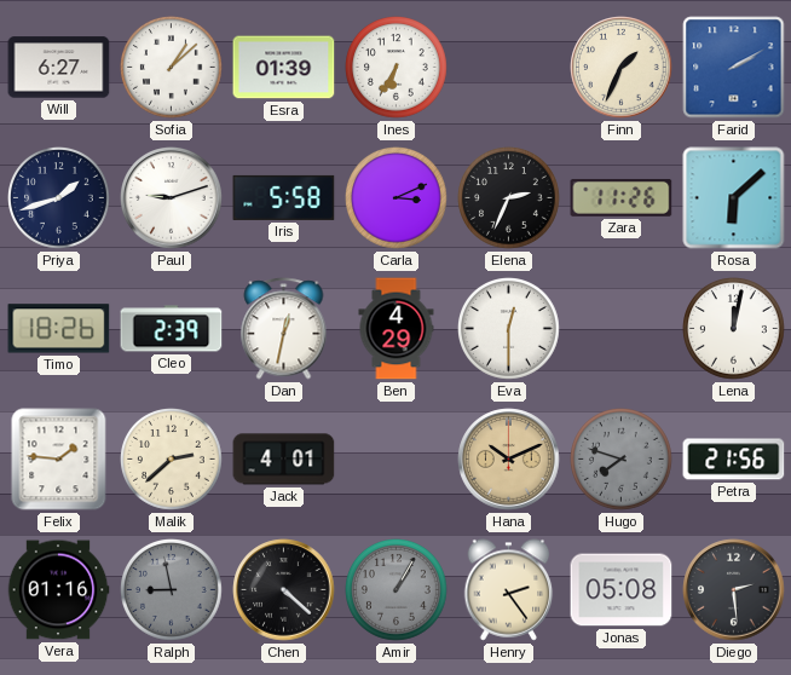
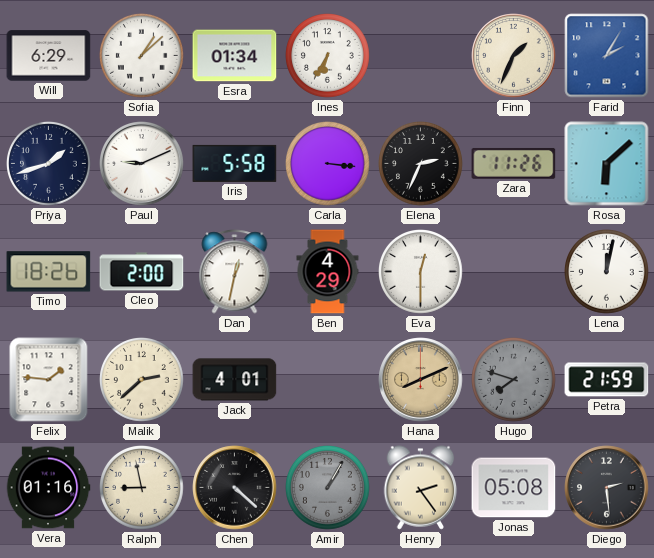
Will: 6:27 -> 6:29
Esra: 01:39 -> 01:34
Farid: 2:10 -> 2:05
Paul: 9:12 -> 9:11
Carla: 3:11 -> 3:16
Cleo: 2:39 -> 2:00
Hana: 10:11 -> 8:11
Petra: 21:56 -> 21:59
Ralph dial: grey -> cream
